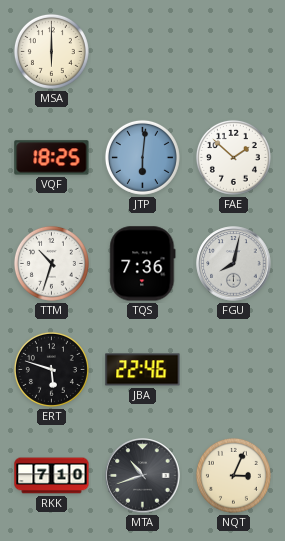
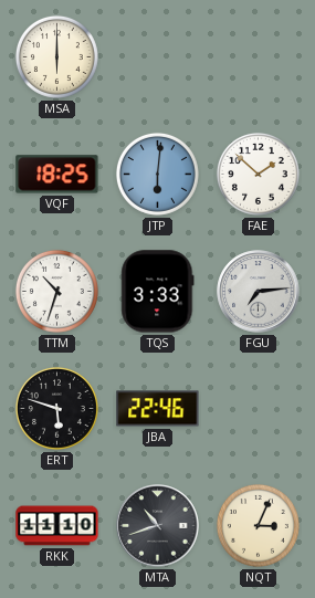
TQS: 7:36 -> 3:33
FGU: 8:02 -> 7:14
RKK: 7:10 -> 11:10
